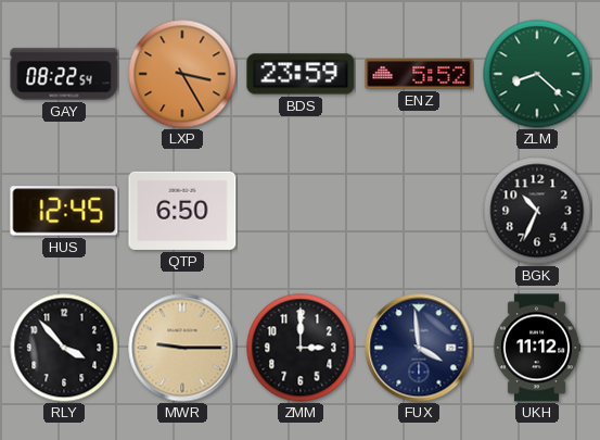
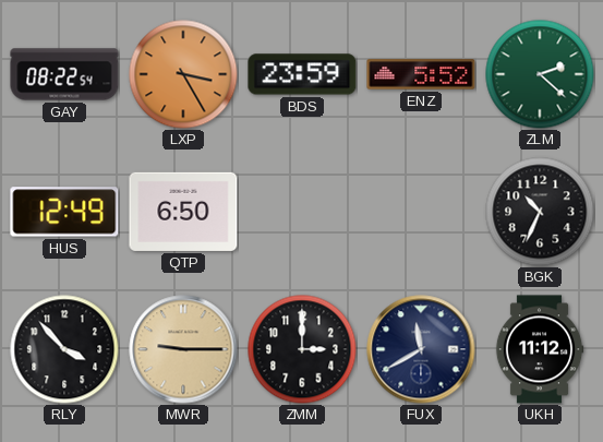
ZLM: 8:22 -> 2:22
HUS: 12:45 -> 12:49
FUX: 3:59 -> 11:40
